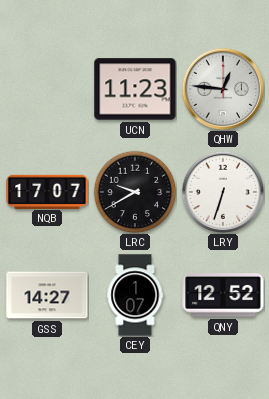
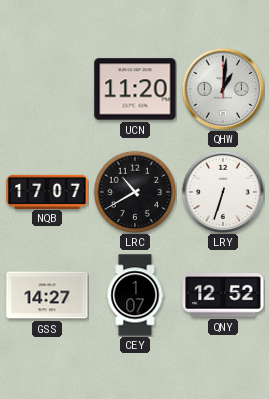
UCN: 11:23 -> 11:20
QHW: 12:46 -> 1:01
LRC: 9:40 -> 10:40
